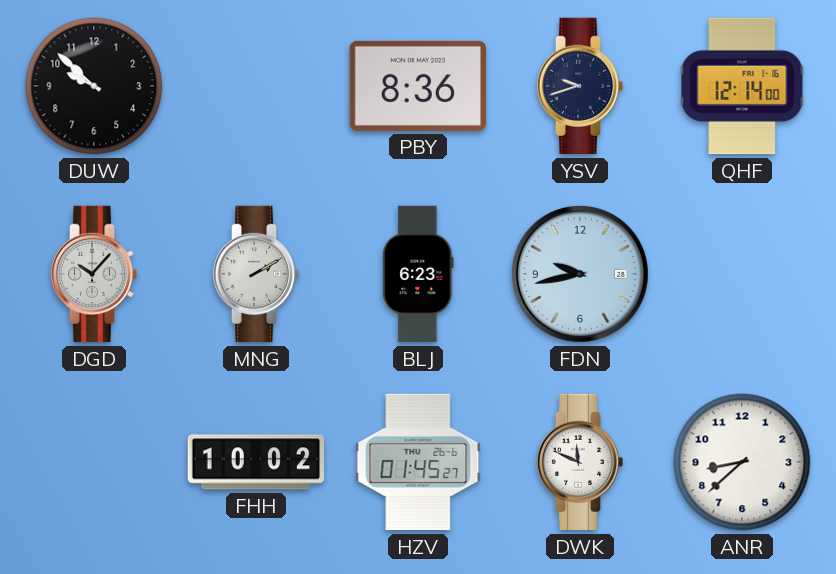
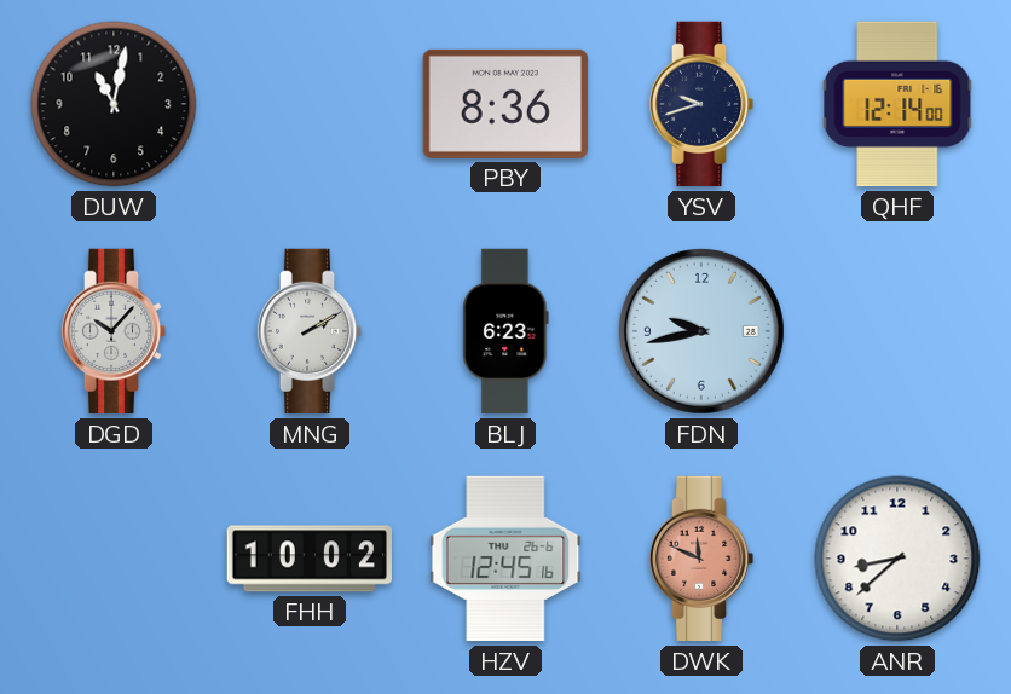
DUW: 9:52 -> 11:02
HZV: 01:45 -> 12:45
DWK dial: white -> salmon
